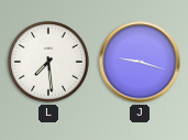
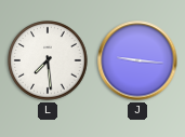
J: 9:18 -> 9:16
